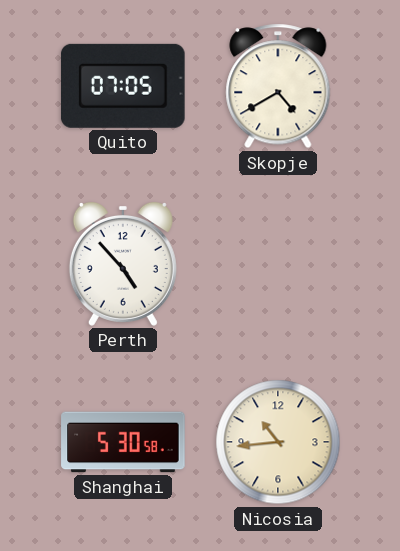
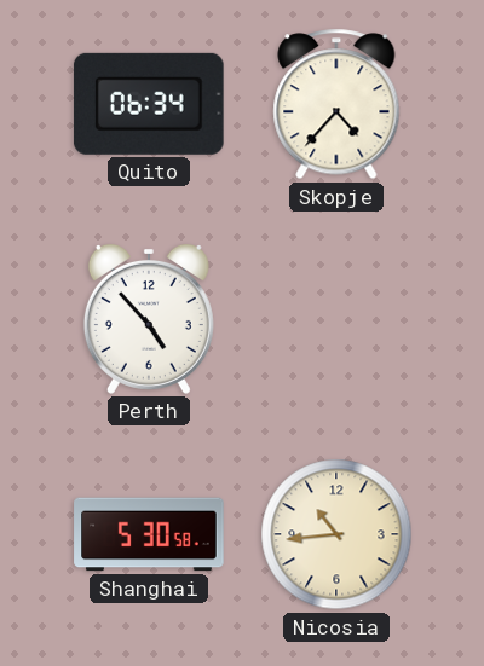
Quito: 07:05 -> 06:34
Skopje: 4:40 -> 4:37
